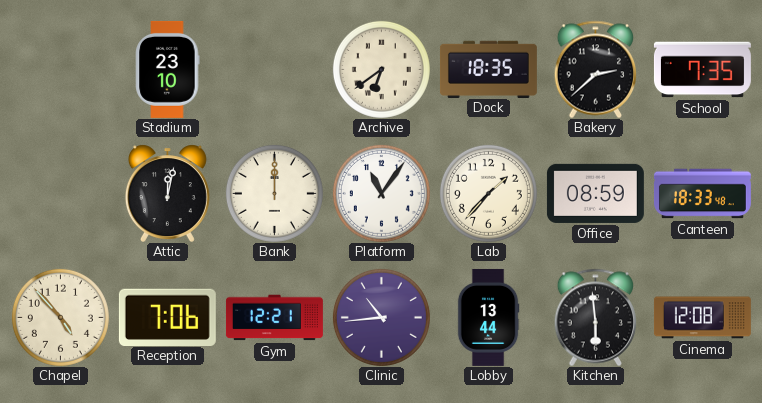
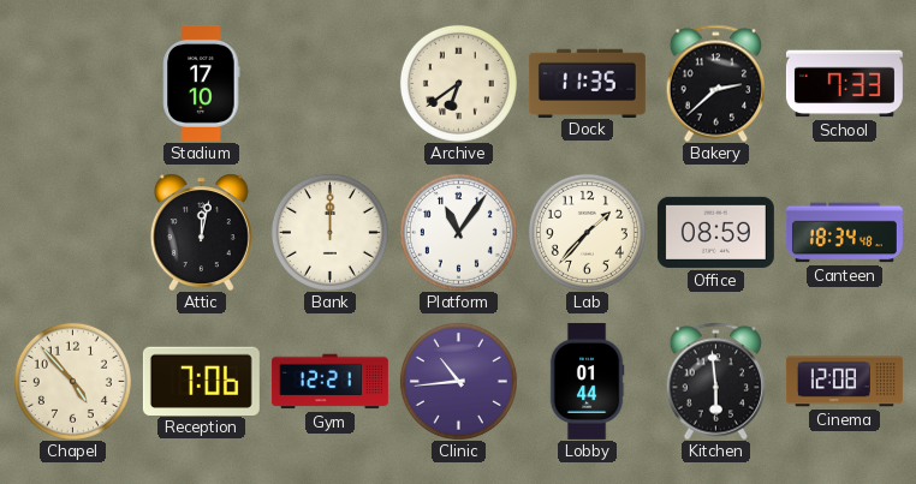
Stadium: 23:10 -> 17:10
Dock: 18:35 -> 11:35
School: 7:35 -> 7:33
Canteen: 18:33 -> 18:34
Lobby: 13:44 -> 01:44
